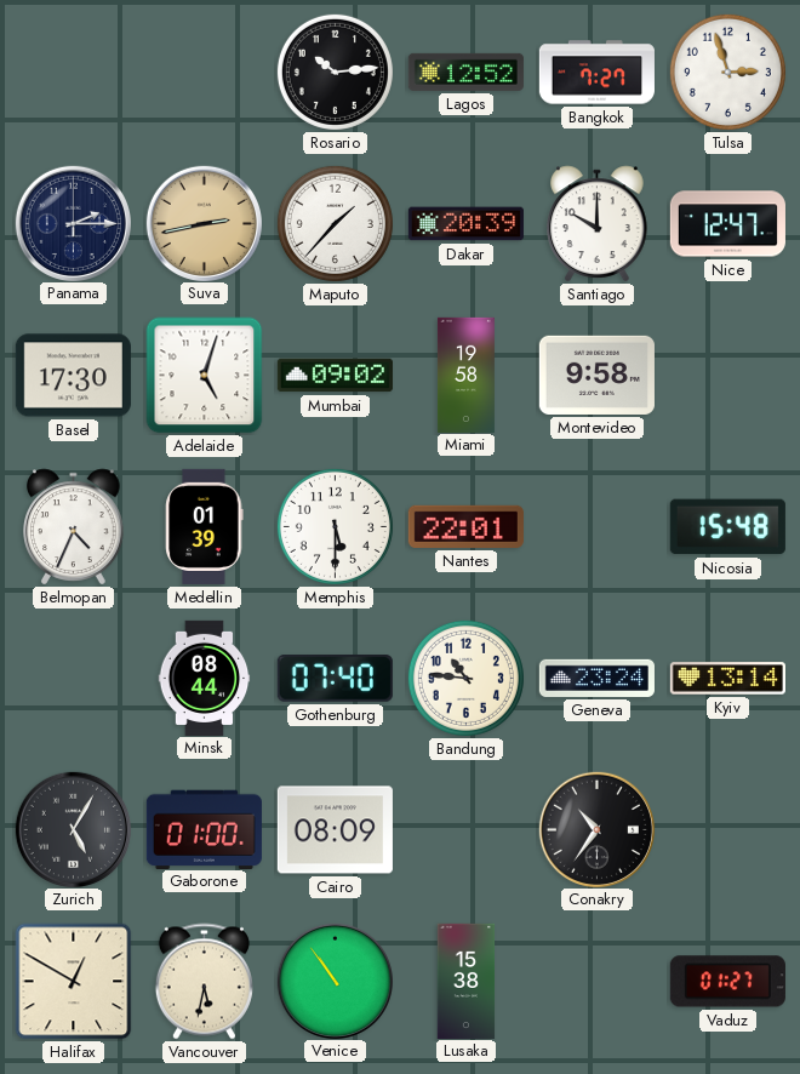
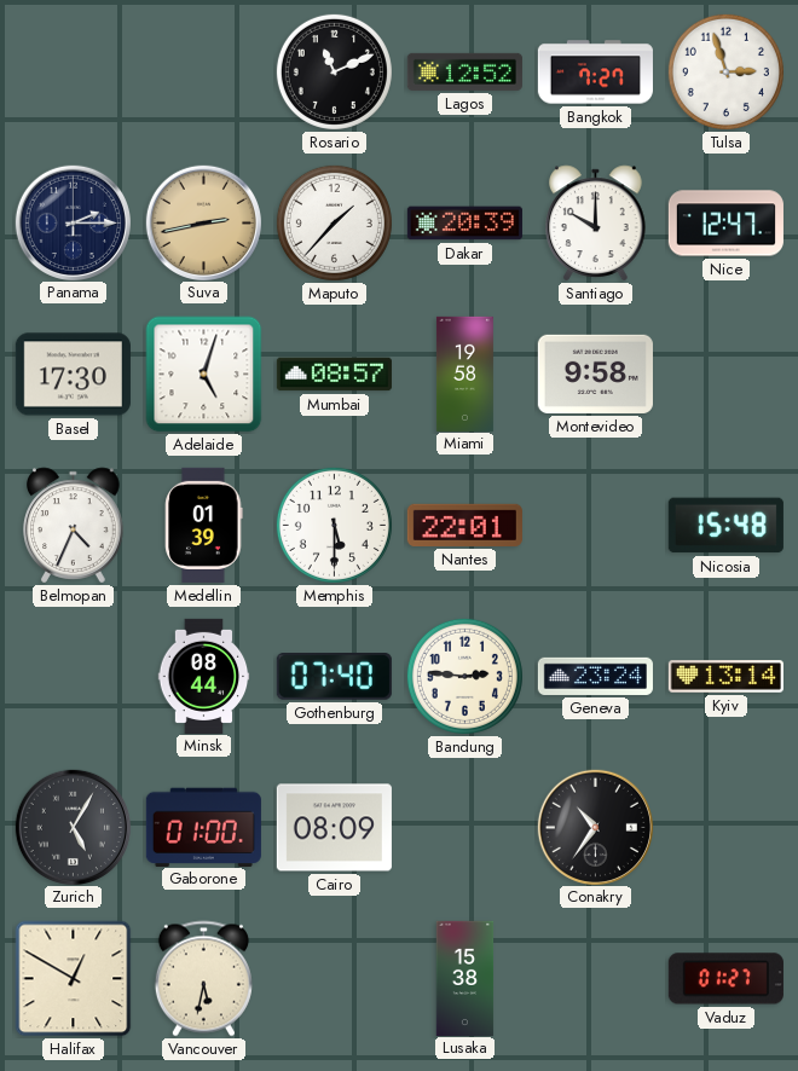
Rosario: 10:14 -> 11:11
Mumbai: 09:02 -> 08:57
Bandung: 10:46 -> 2:46
Venice: 10:54 -> none
